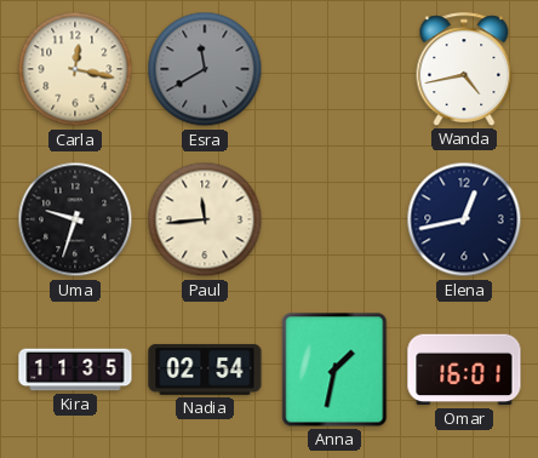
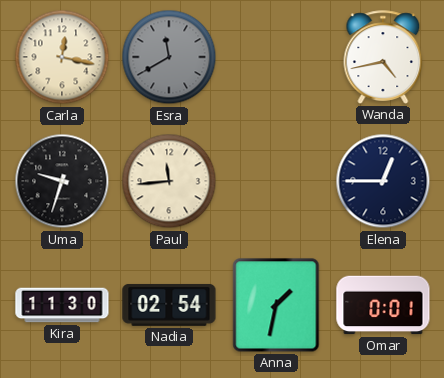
Elena: 12:43 -> 12:45
Kira: 11:35 -> 11:30
Omar: 16:01 -> 0:01
